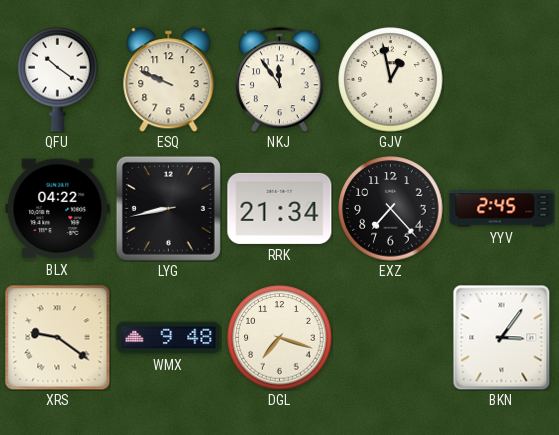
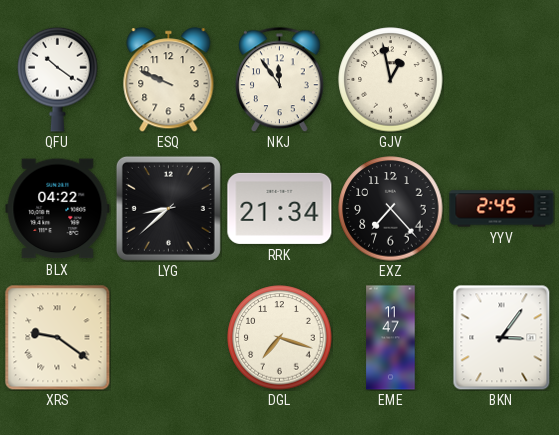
LYG: 8:43 -> 8:38
WMX: 9:48 -> none
EME: none -> 11:47
